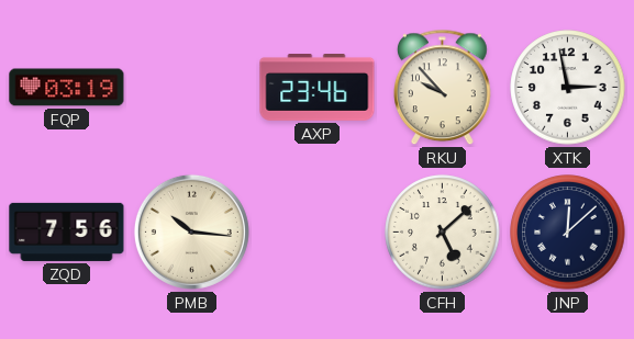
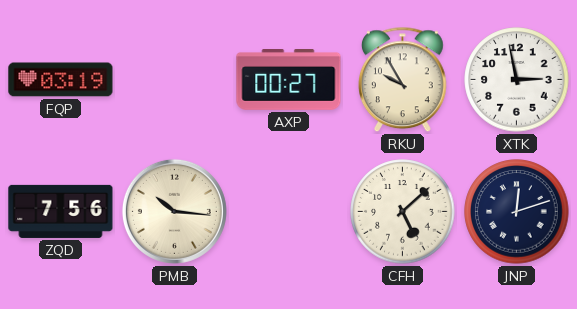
AXP: 23:46 -> 00:27
RKU: 9:53 -> 9:55
JNP: 12:08 -> 12:12
